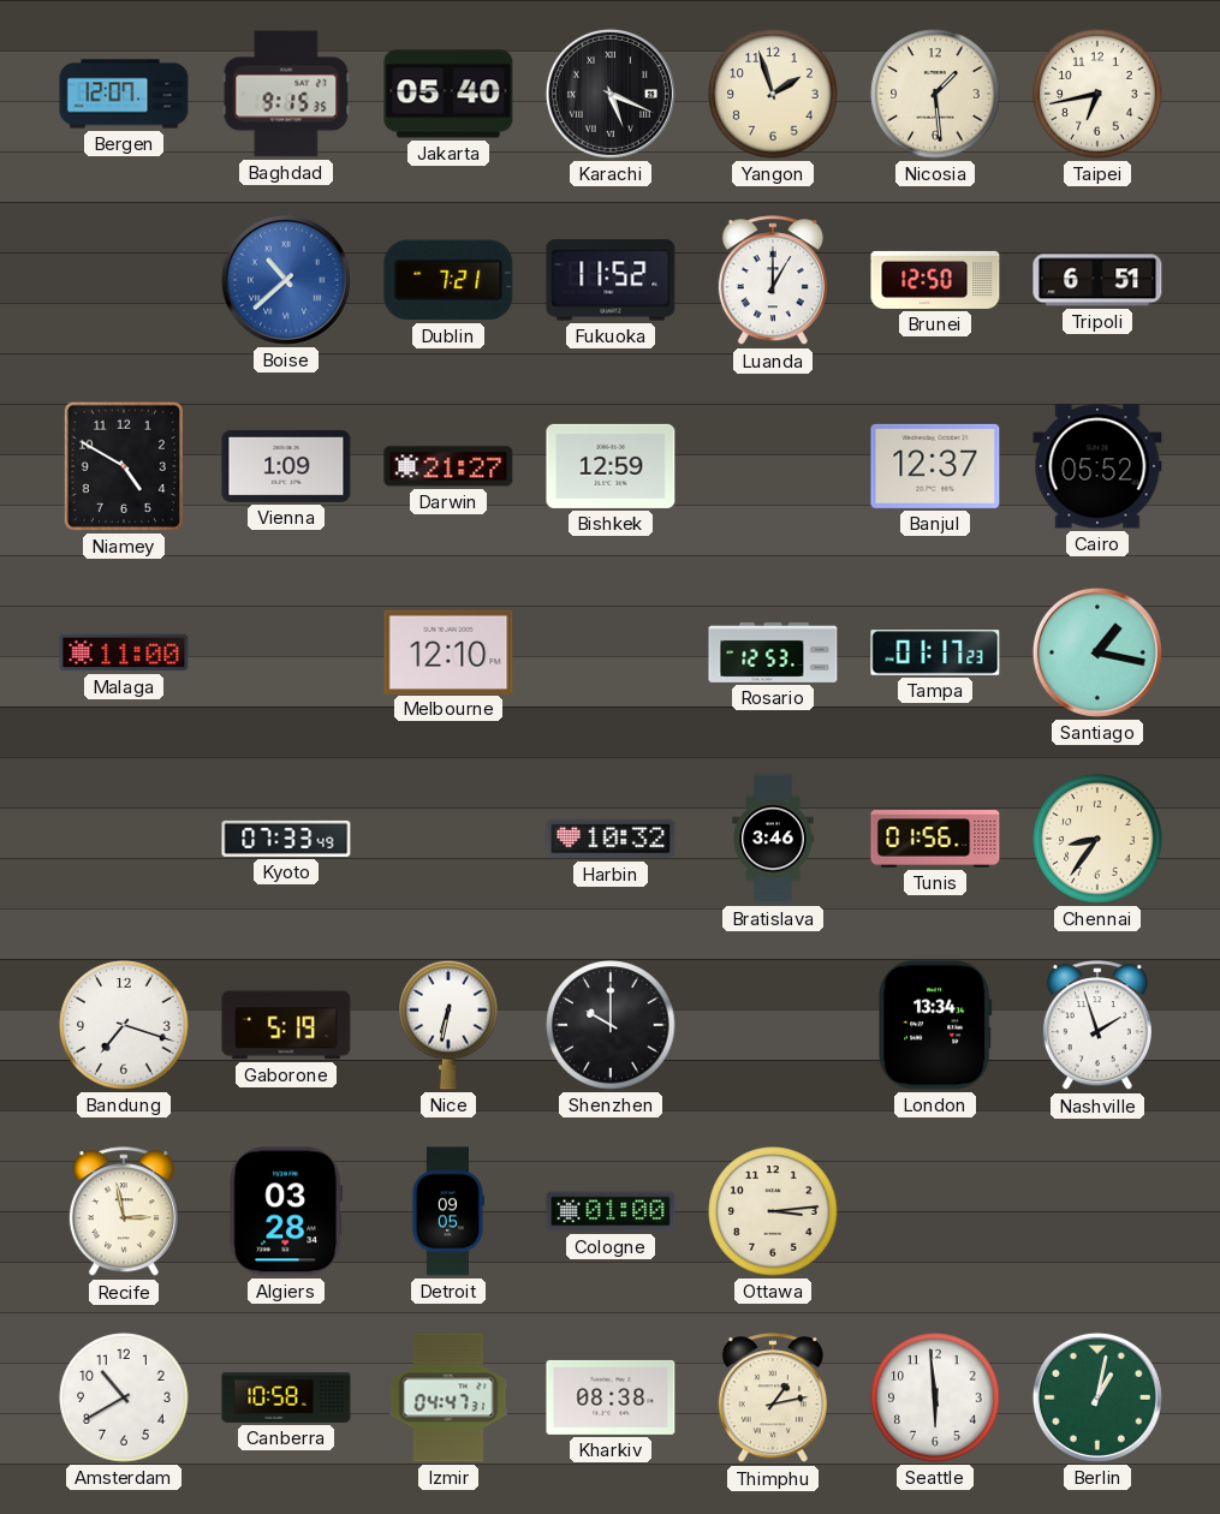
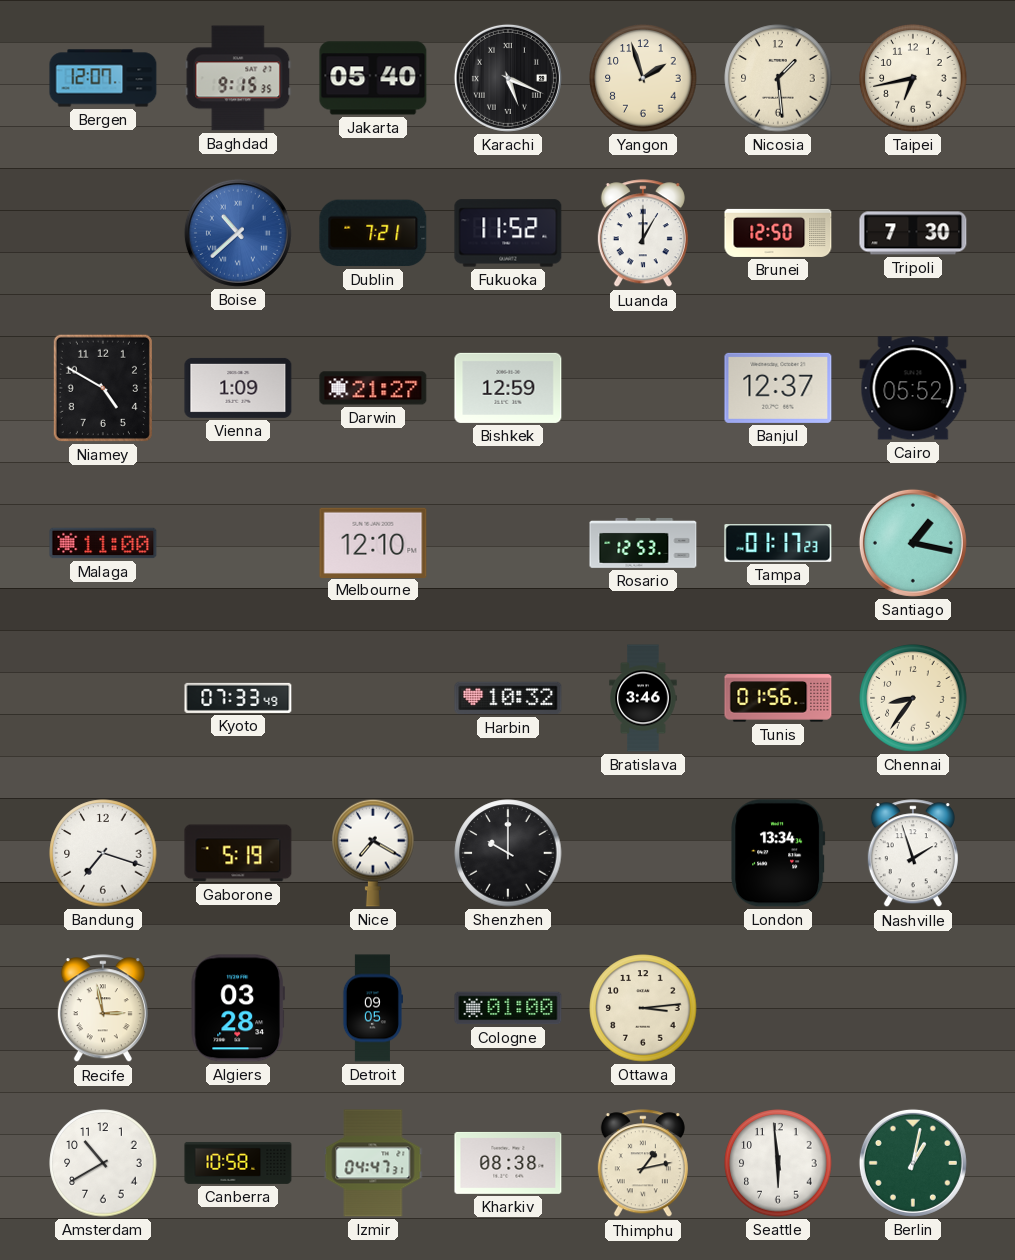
Tripoli: 6:51 -> 7:30
Nice: 6:32 -> 7:20
